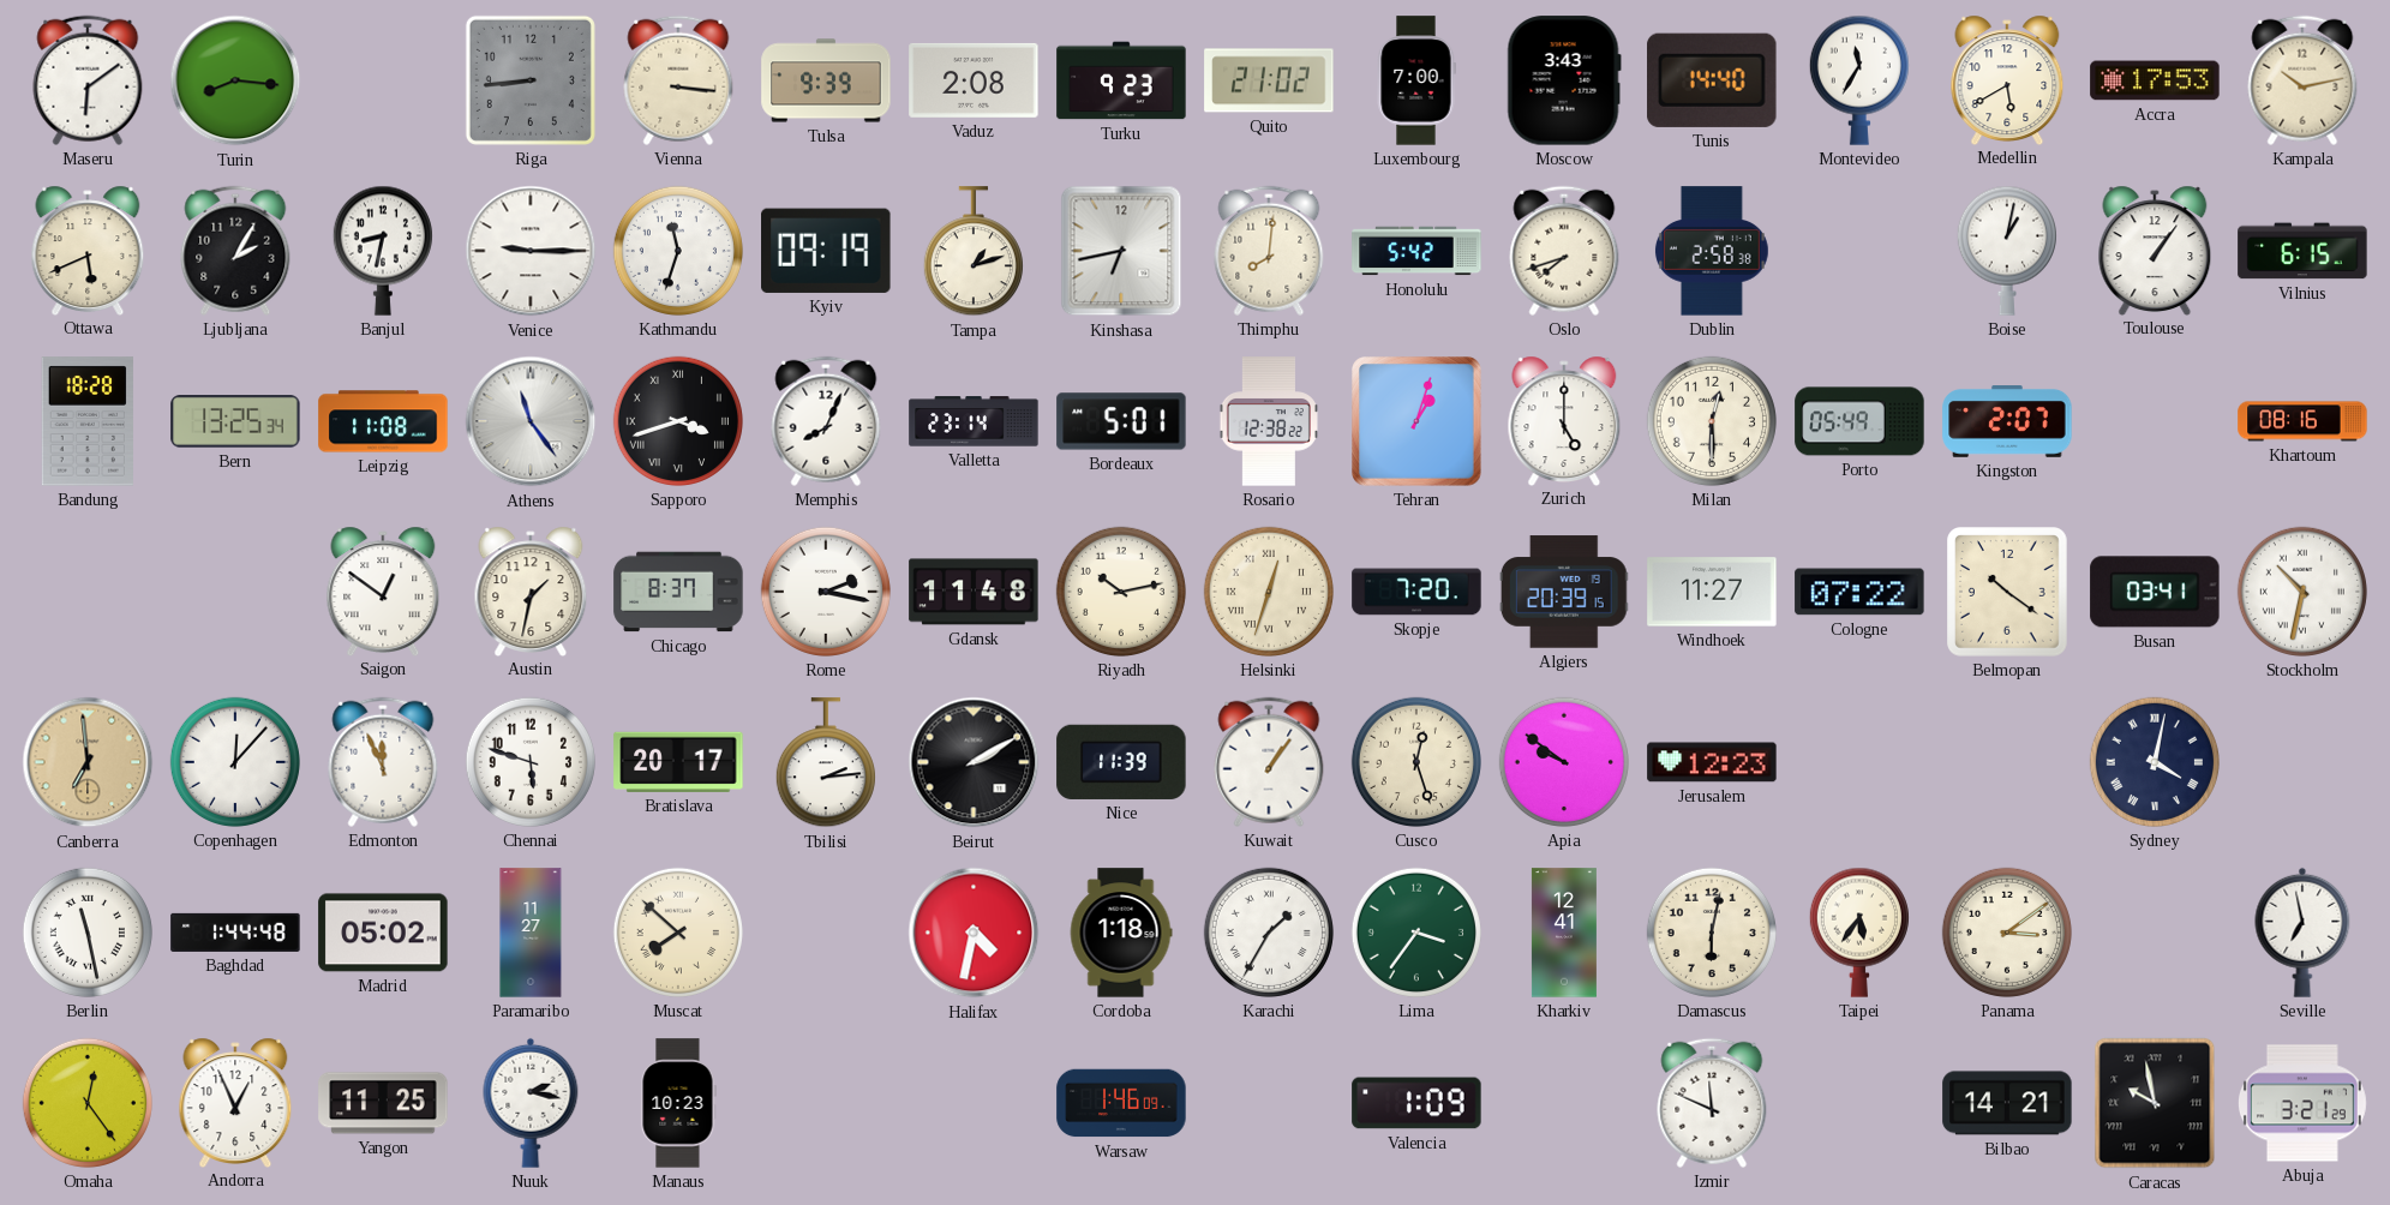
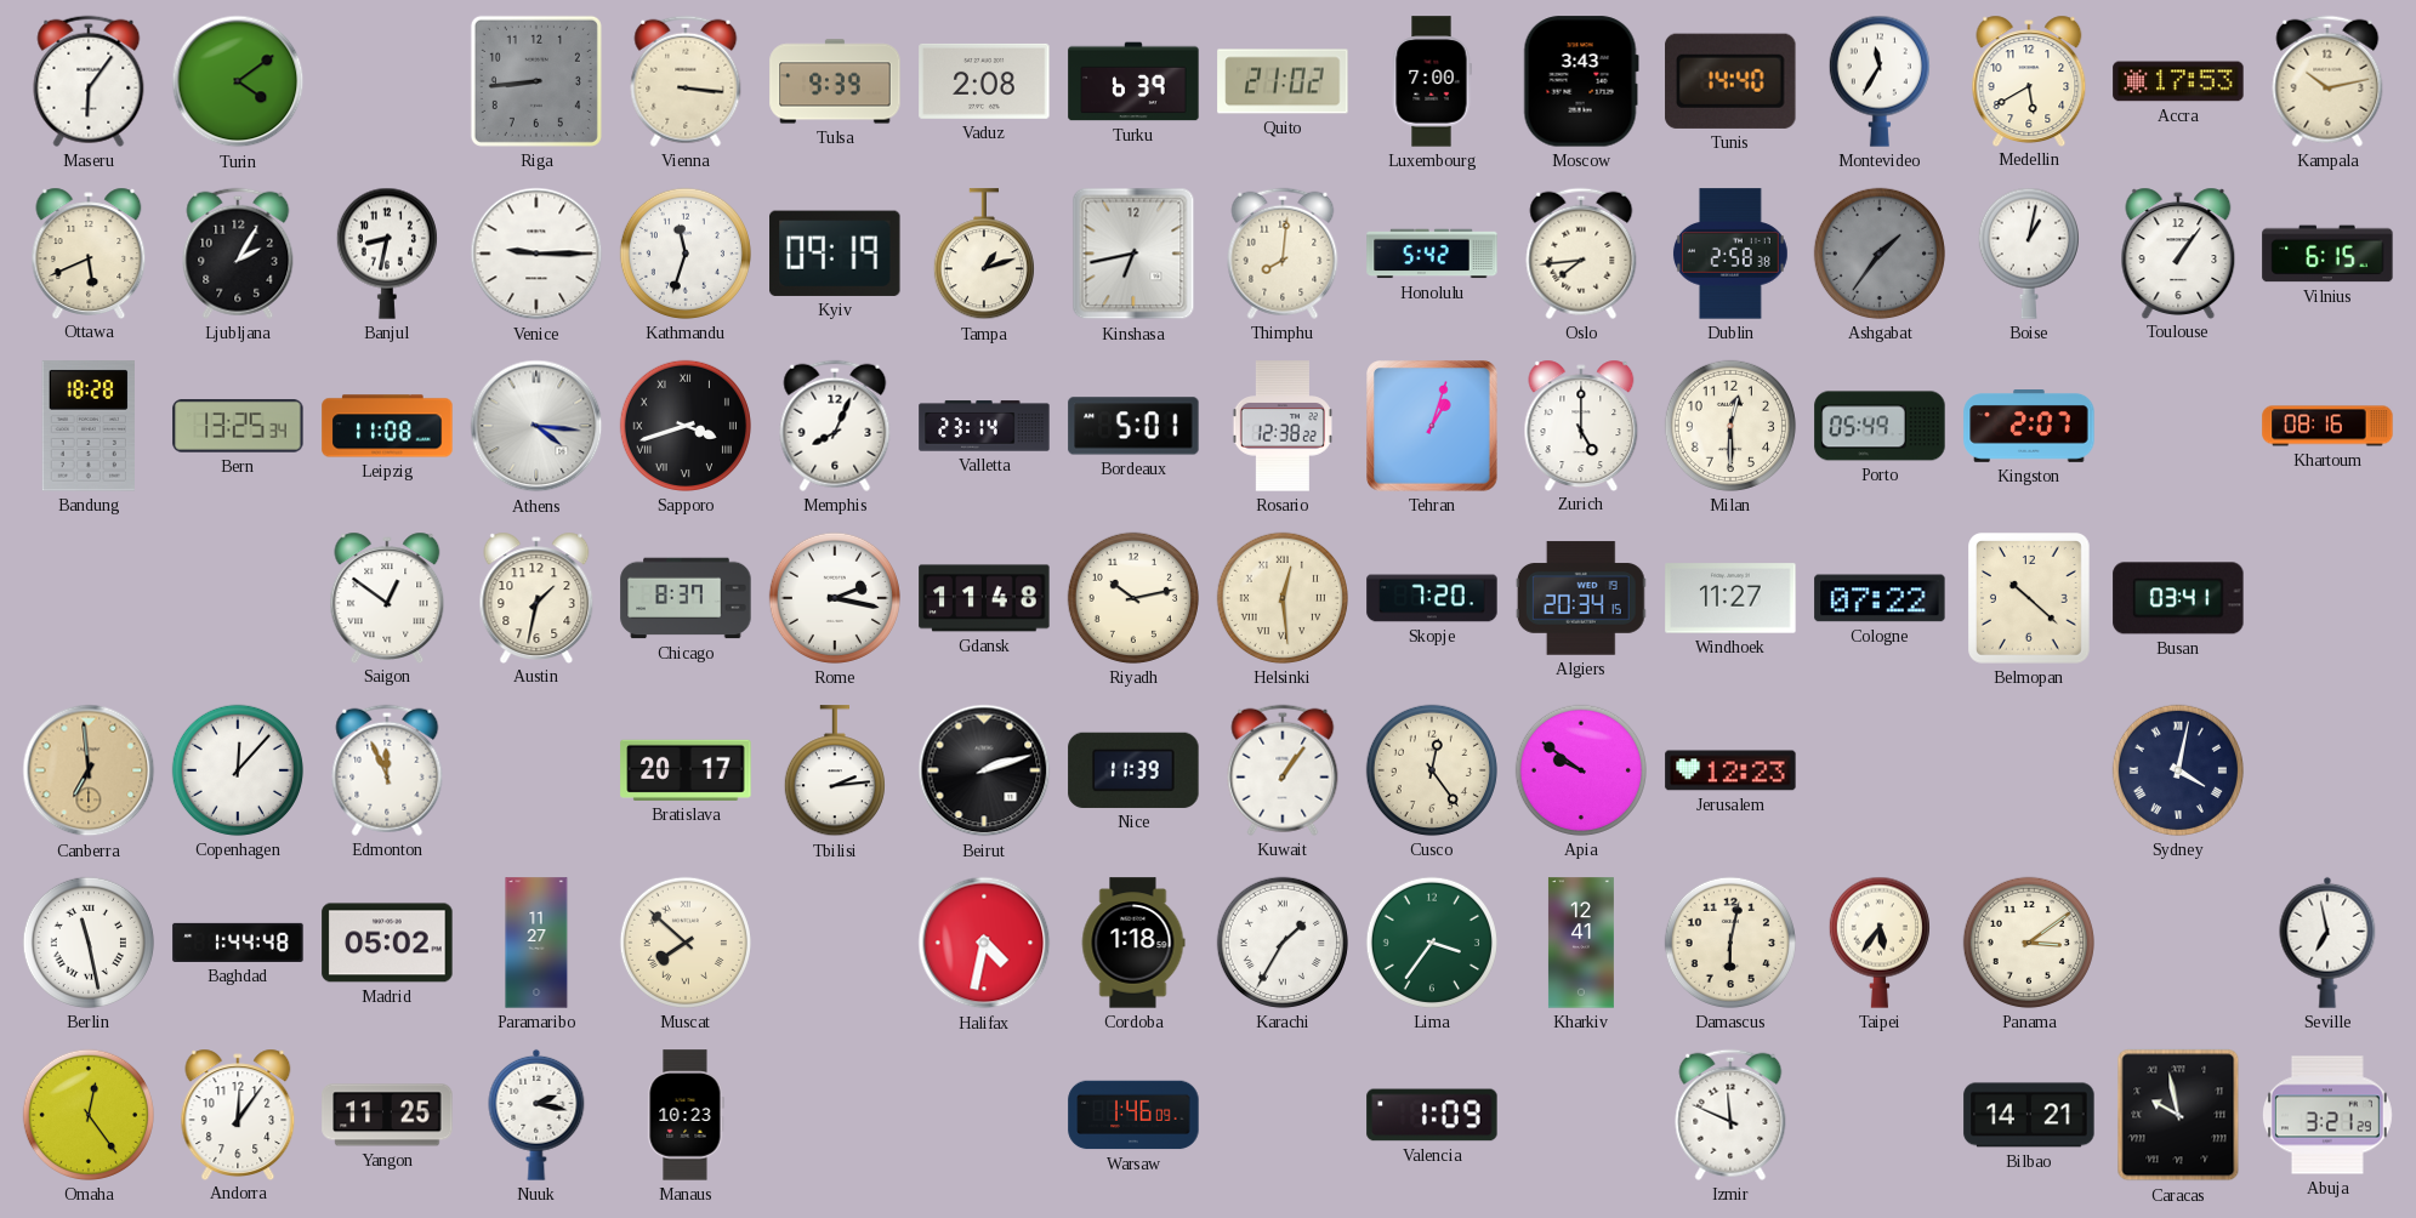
Maseru: 6:09 -> 6:06
Turin: 8:16 -> 4:09
Turku: 9:23 -> 6:39
Oslo: 7:42 -> 7:44
Ashgabat: none -> 1:36
Athens: 11:24 -> 4:16
Helsinki: 12:33 -> 12:29
Algiers: 20:39 -> 20:34
Belmopan: 10:21 -> 10:22
Stockholm: 10:32 -> none
Chennai: 5:48 -> none
Beirut: 2:10 -> 2:12
Cusco: 12:27 -> 12:24
Andorra: 12:56 -> 12:06
